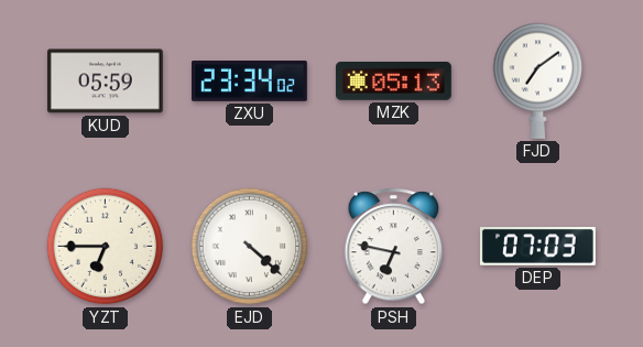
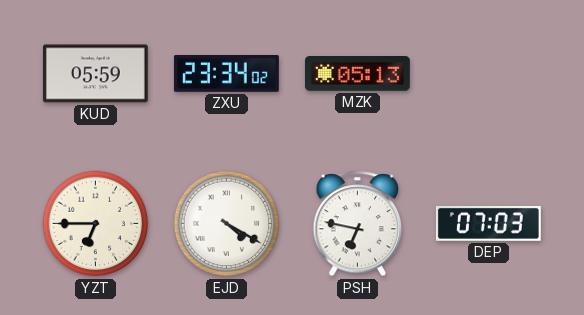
FJD: 7:09 -> none
EJD: 4:22 -> 4:20
